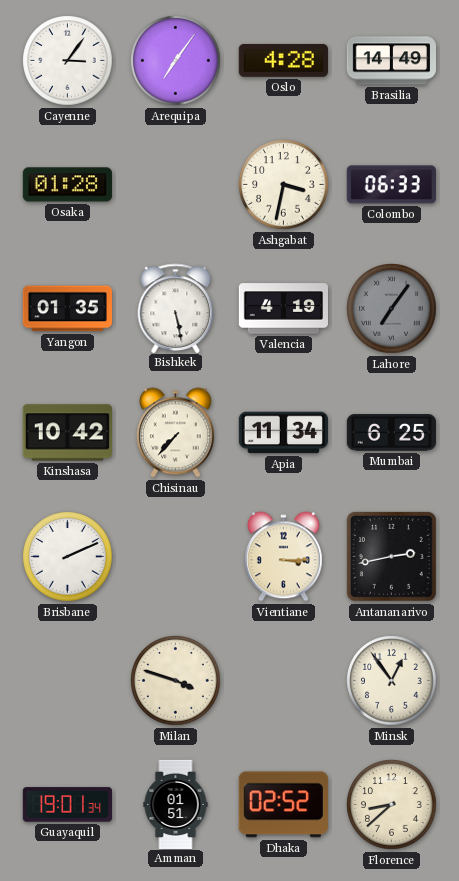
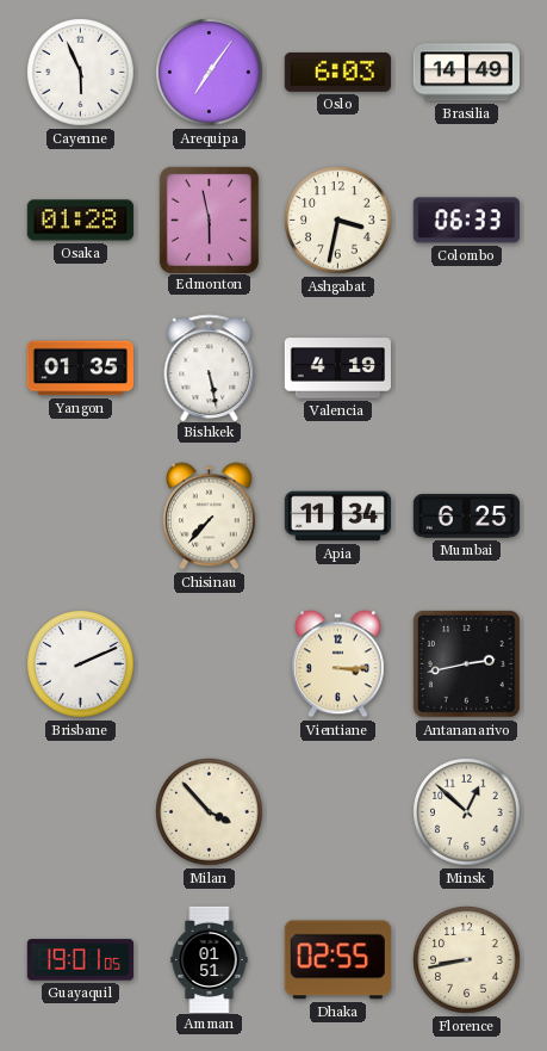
Cayenne: 3:06 -> 5:56
Oslo: 4:28 -> 6:03
Edmonton: none -> 5:58
Lahore: 7:06 -> none
Kinshasa: 10:42 -> none
Milan: 3:48 -> 3:53
Minsk: 12:54 -> 12:52
Guayaquil: 19:01:34 -> 19:01:05
Dhaka: 02:52 -> 02:55
Florence: 8:38 -> 8:43
